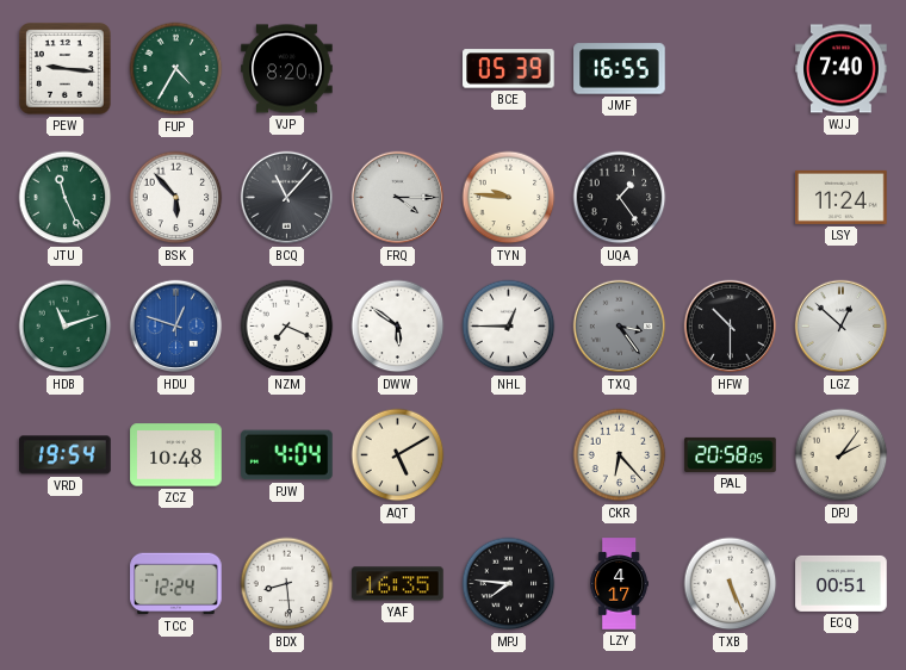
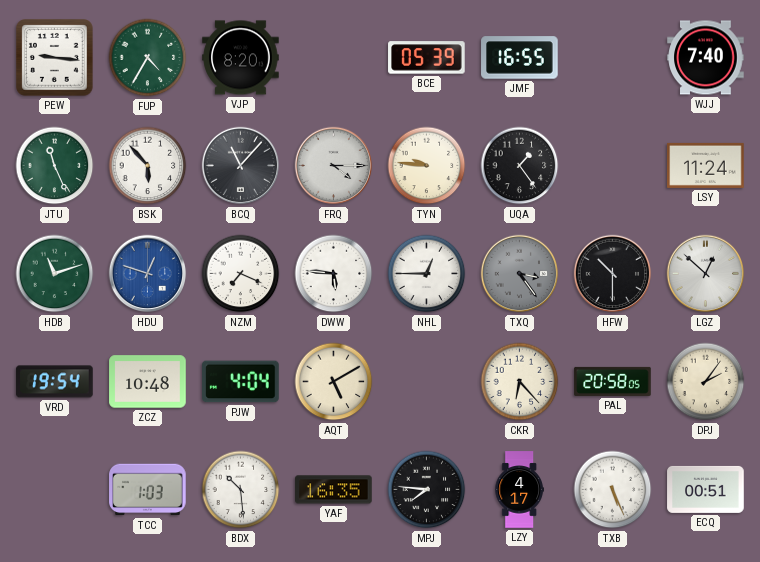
DWW: 5:51 -> 5:46
TCC: 12:24 -> 1:03
BDX: 8:29 -> 10:29
